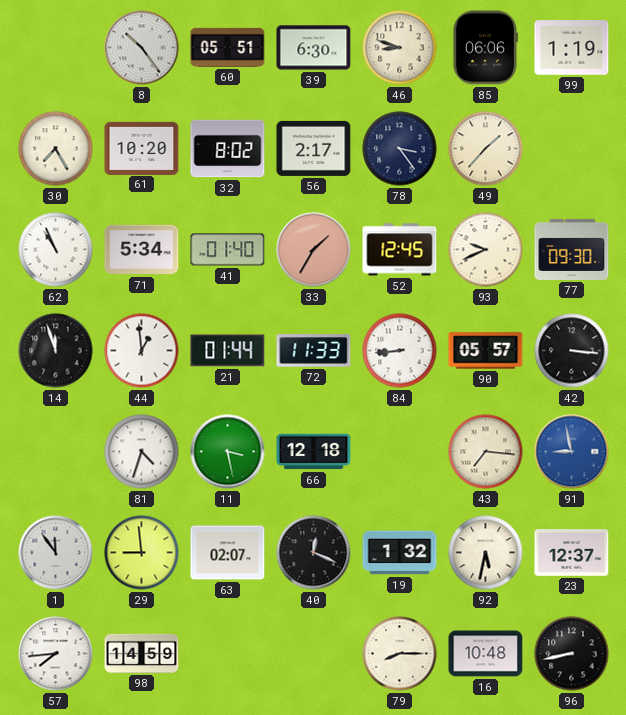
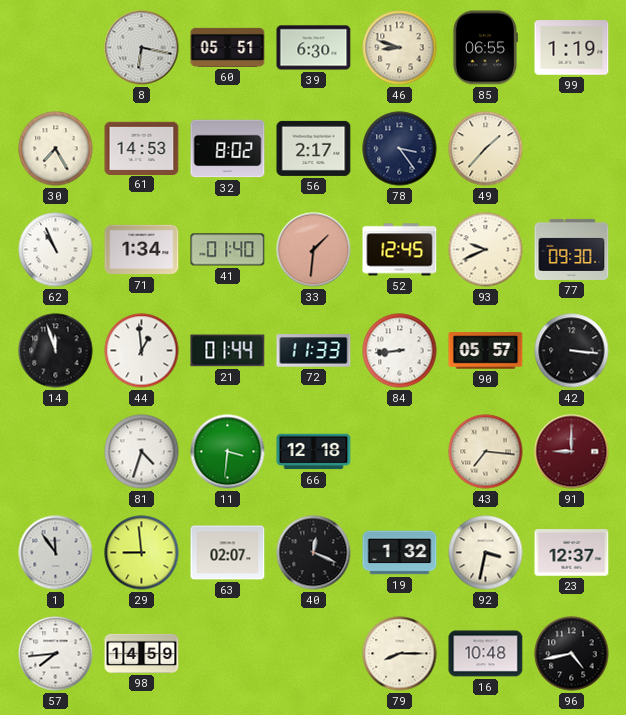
8: 10:24 -> 6:17
85: 06:06 -> 06:55
61: 10:20 -> 14:53
71: 5:34 -> 1:34
33: 1:35 -> 1:31
11: 3:28 -> 3:31
91: 8:58 -> 9:00
91 dial: blue -> burgundy
92: 5:32 -> 3:32
96: 8:43 -> 4:43
